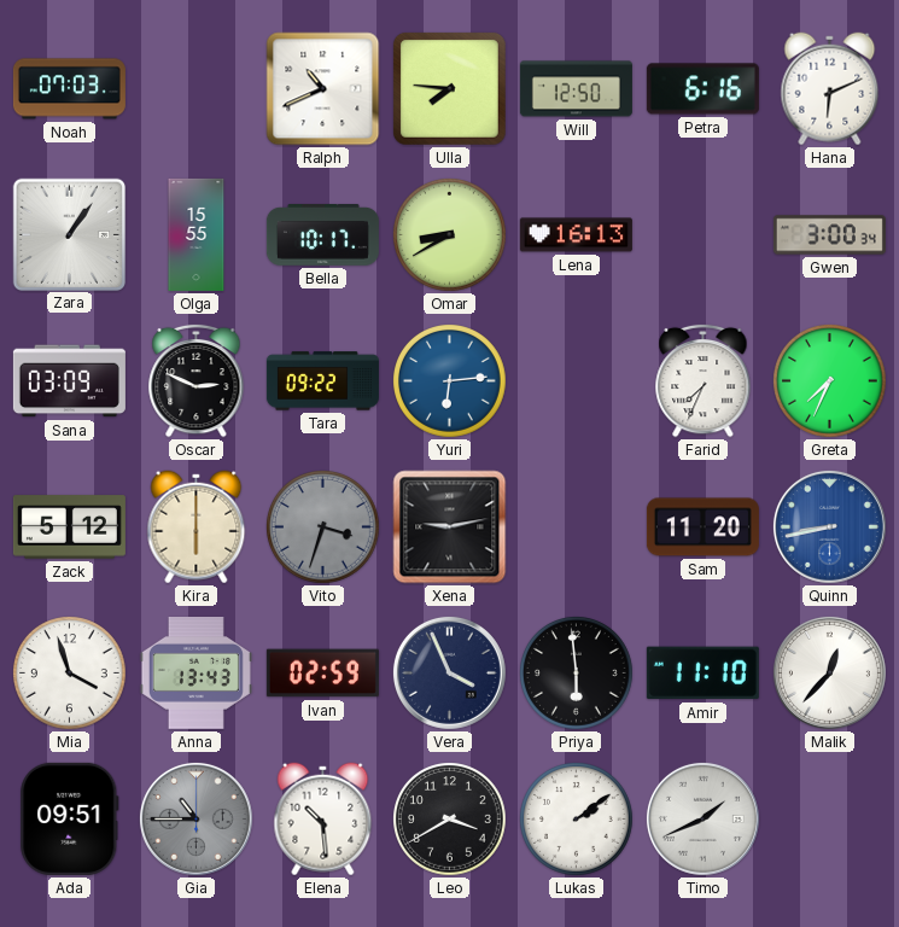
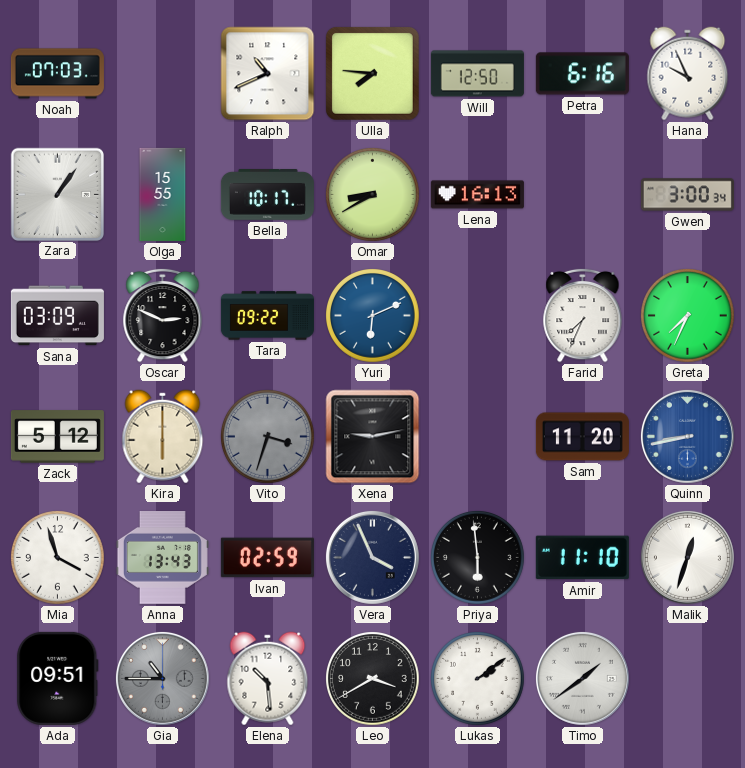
Hana: 6:11 -> 9:56
Yuri: 6:14 -> 6:11
Malik: 12:37 -> 12:33
Timo: 1:41 -> 1:39
